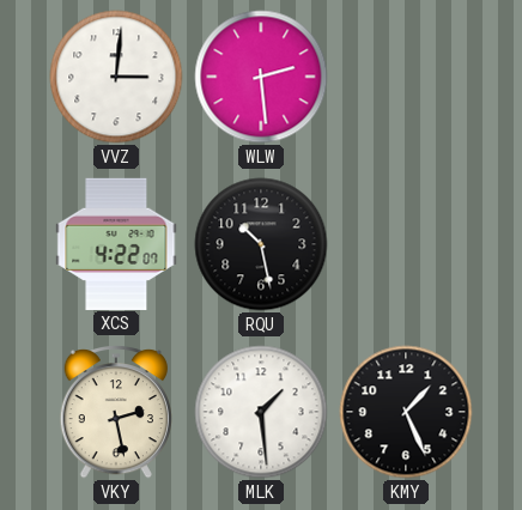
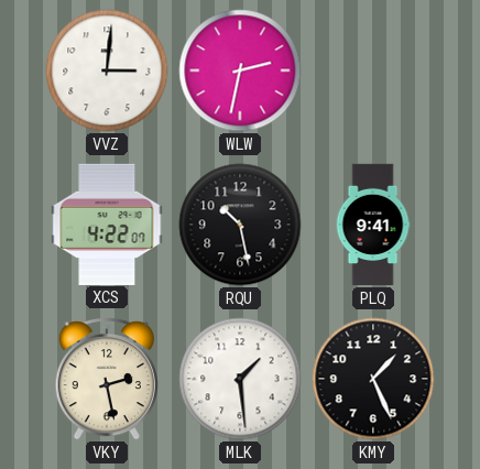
WLW: 2:29 -> 2:32
PLQ: none -> 9:41
